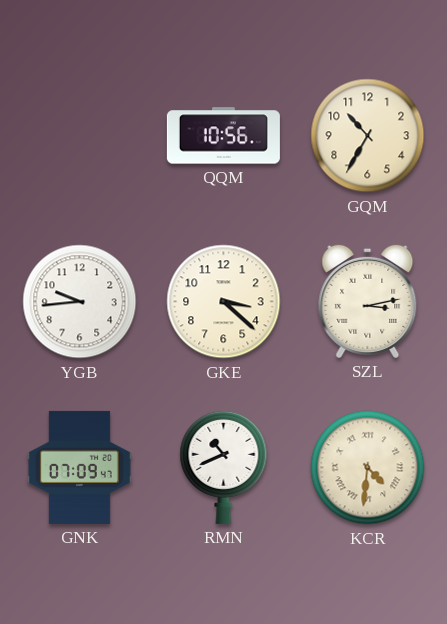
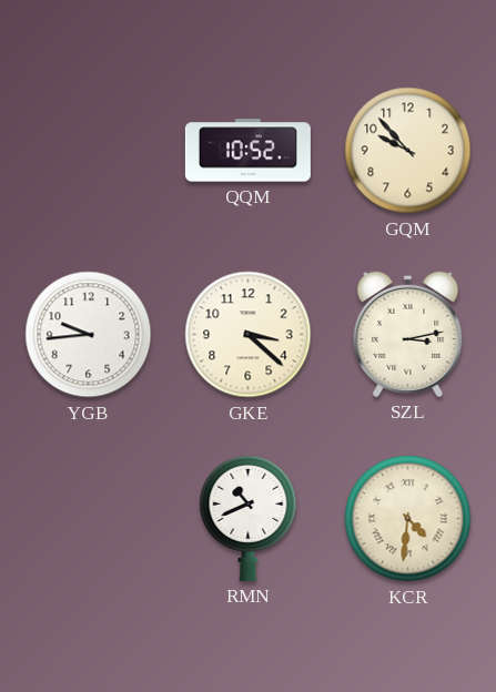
QQM: 10:56 -> 10:52
GQM: 10:35 -> 9:53
GNK: 07:09 -> none
